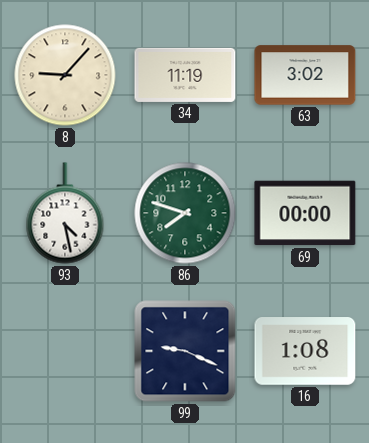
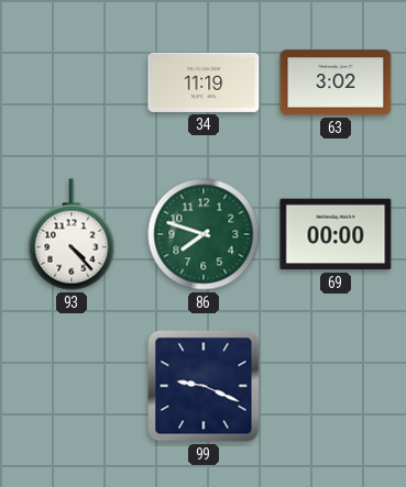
8: 9:07 -> none
93: 4:28 -> 4:23
16: 1:08 -> none
